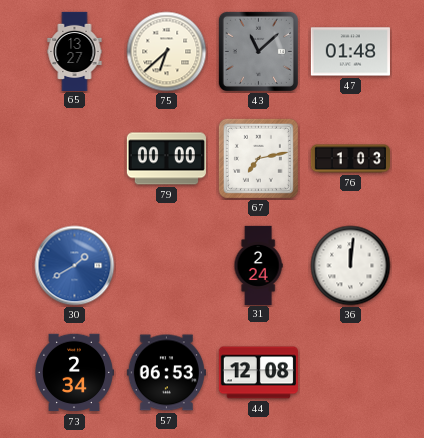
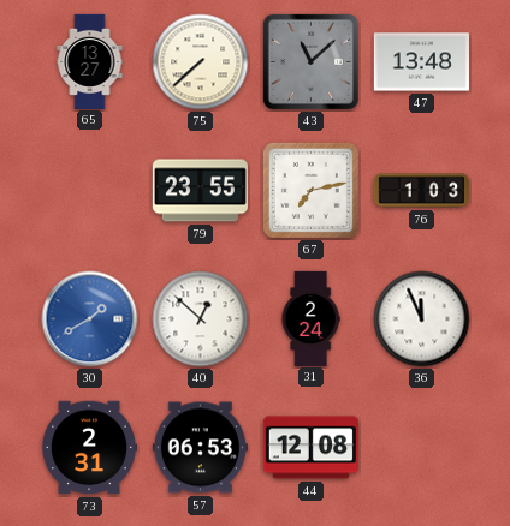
75: 6:38 -> 7:38
47: 01:48 -> 13:48
79: 00:00 -> 23:55
40: none -> 12:52
36: 12:01 -> 11:56
73: 2:34 -> 2:31
